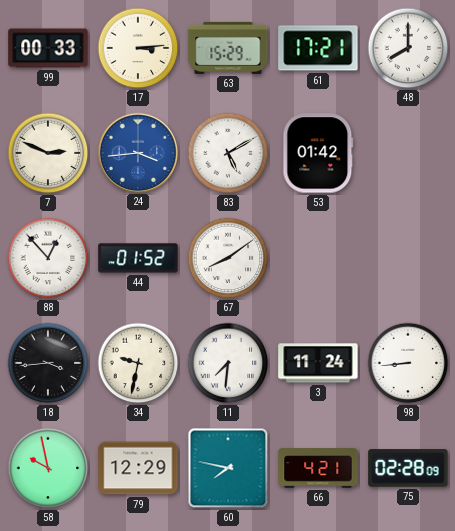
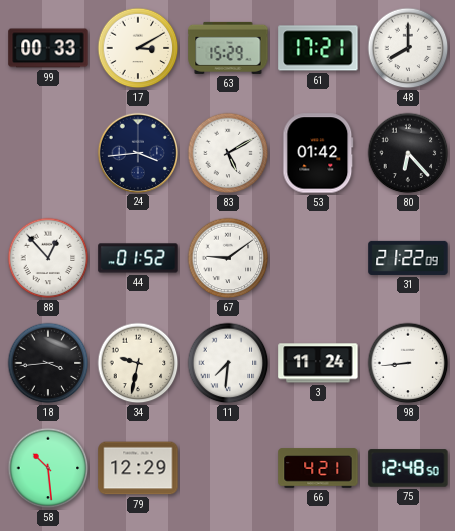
17: 3:14 -> 3:10
7: 2:49 -> none
24 dial: blue -> navy
80: none -> 6:23
67: 8:09 -> 9:09
31: none -> 21:22
58: 9:58 -> 10:29
60: 7:47 -> none
75: 02:28 -> 12:48
